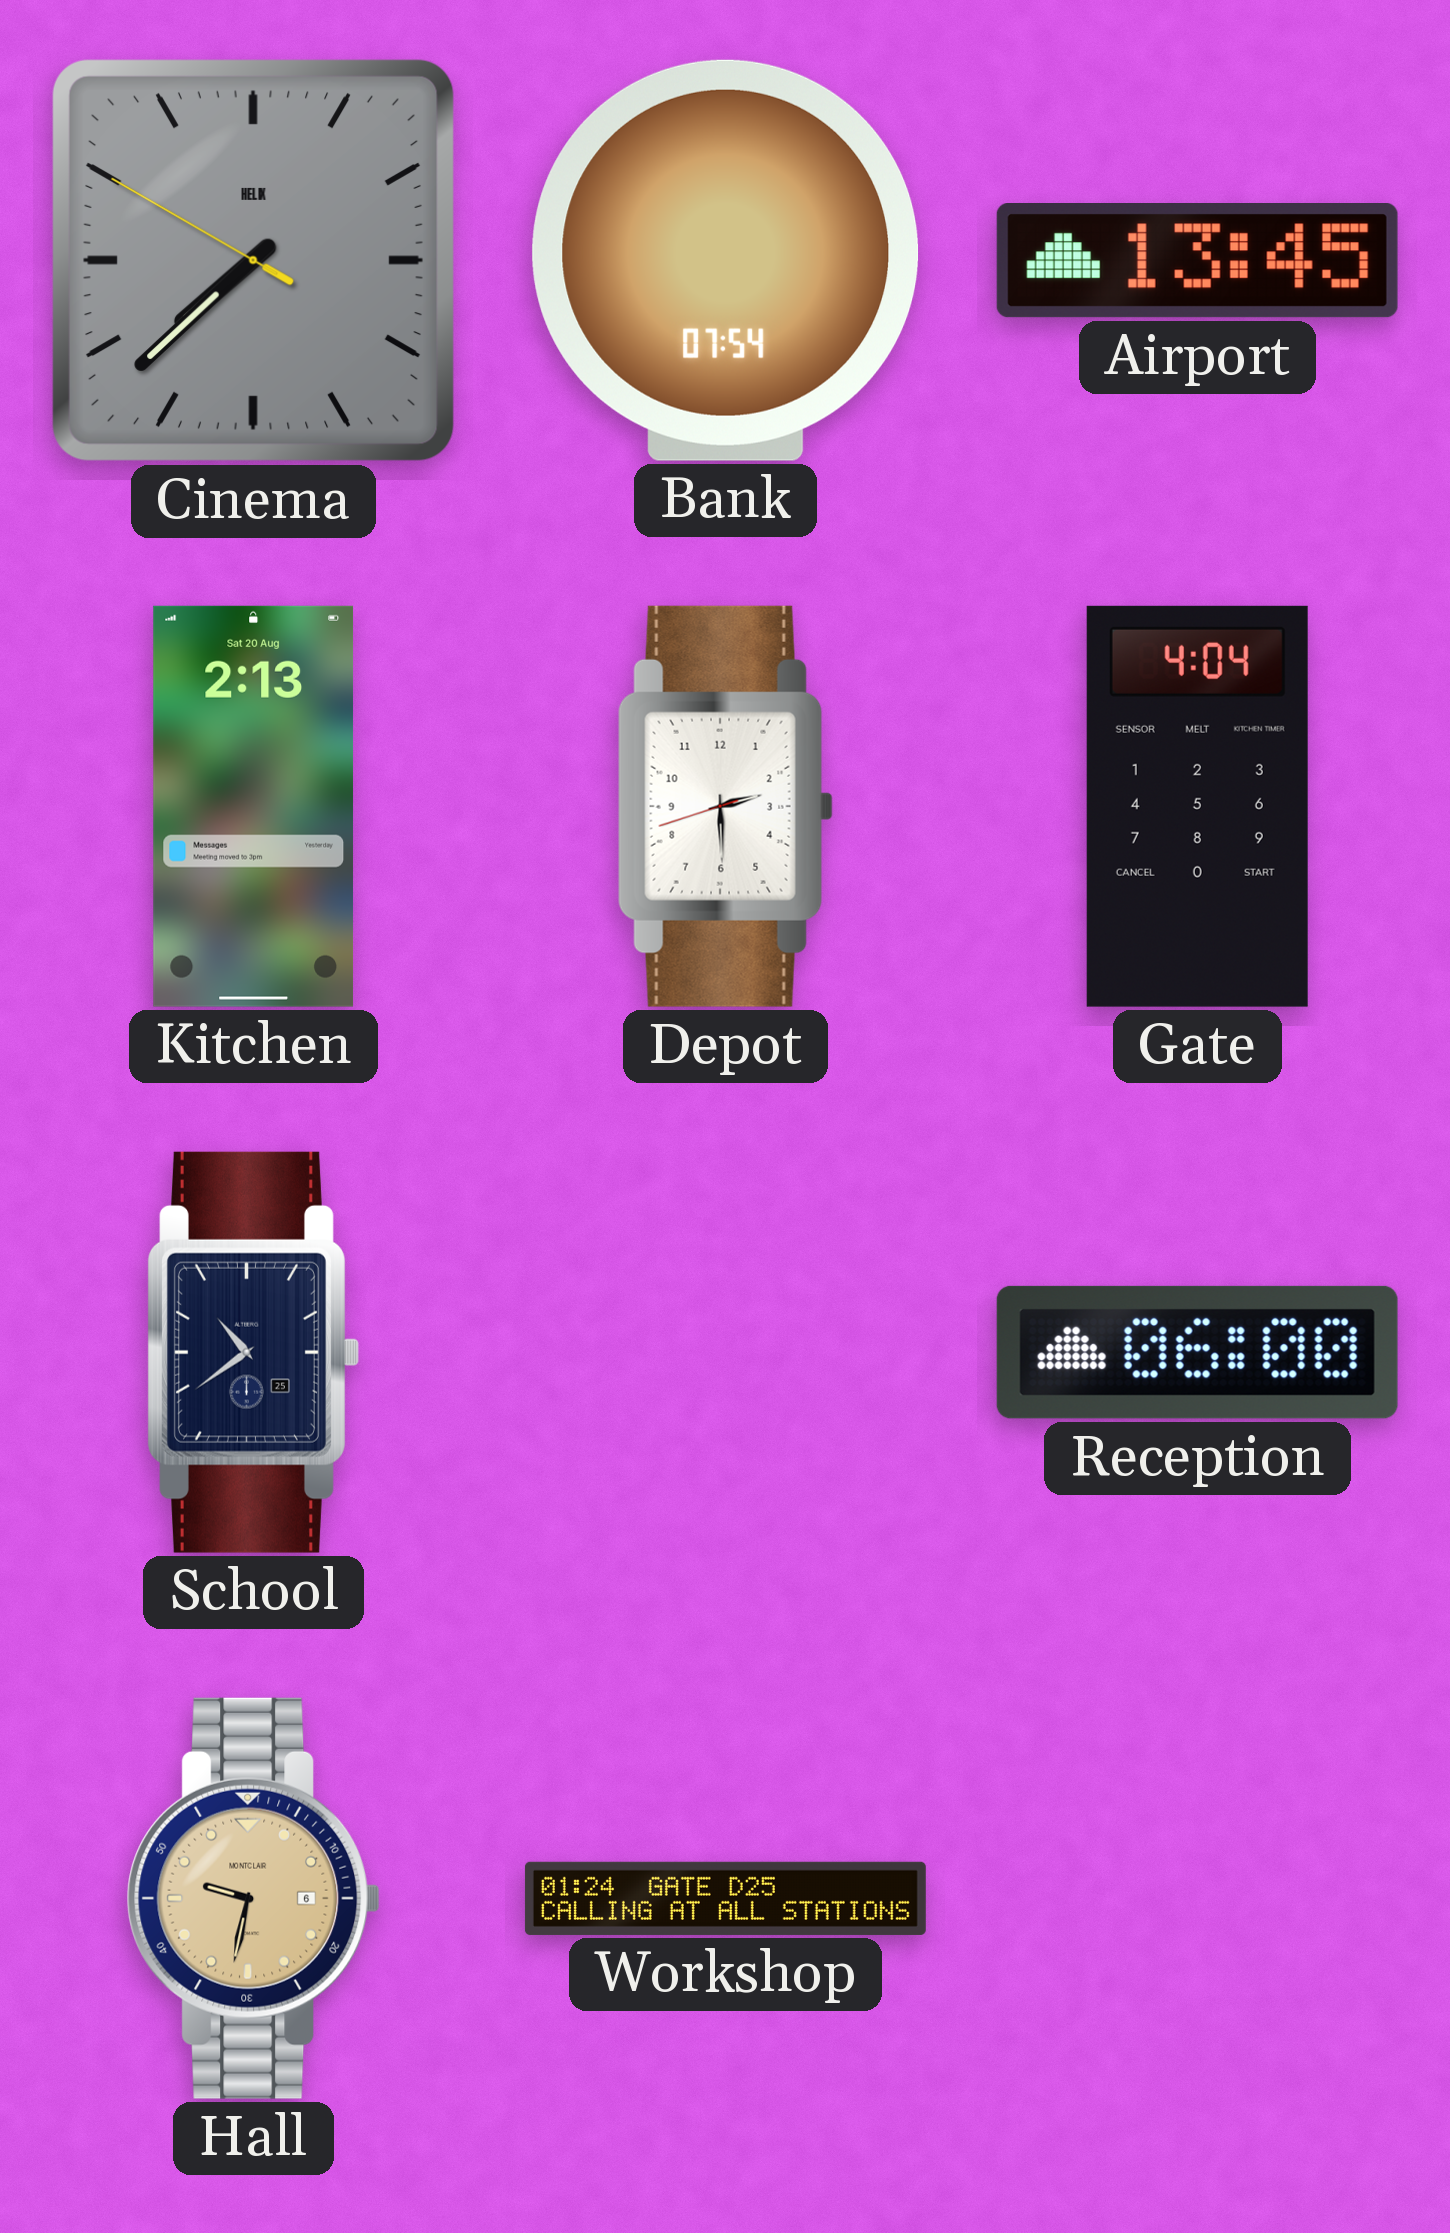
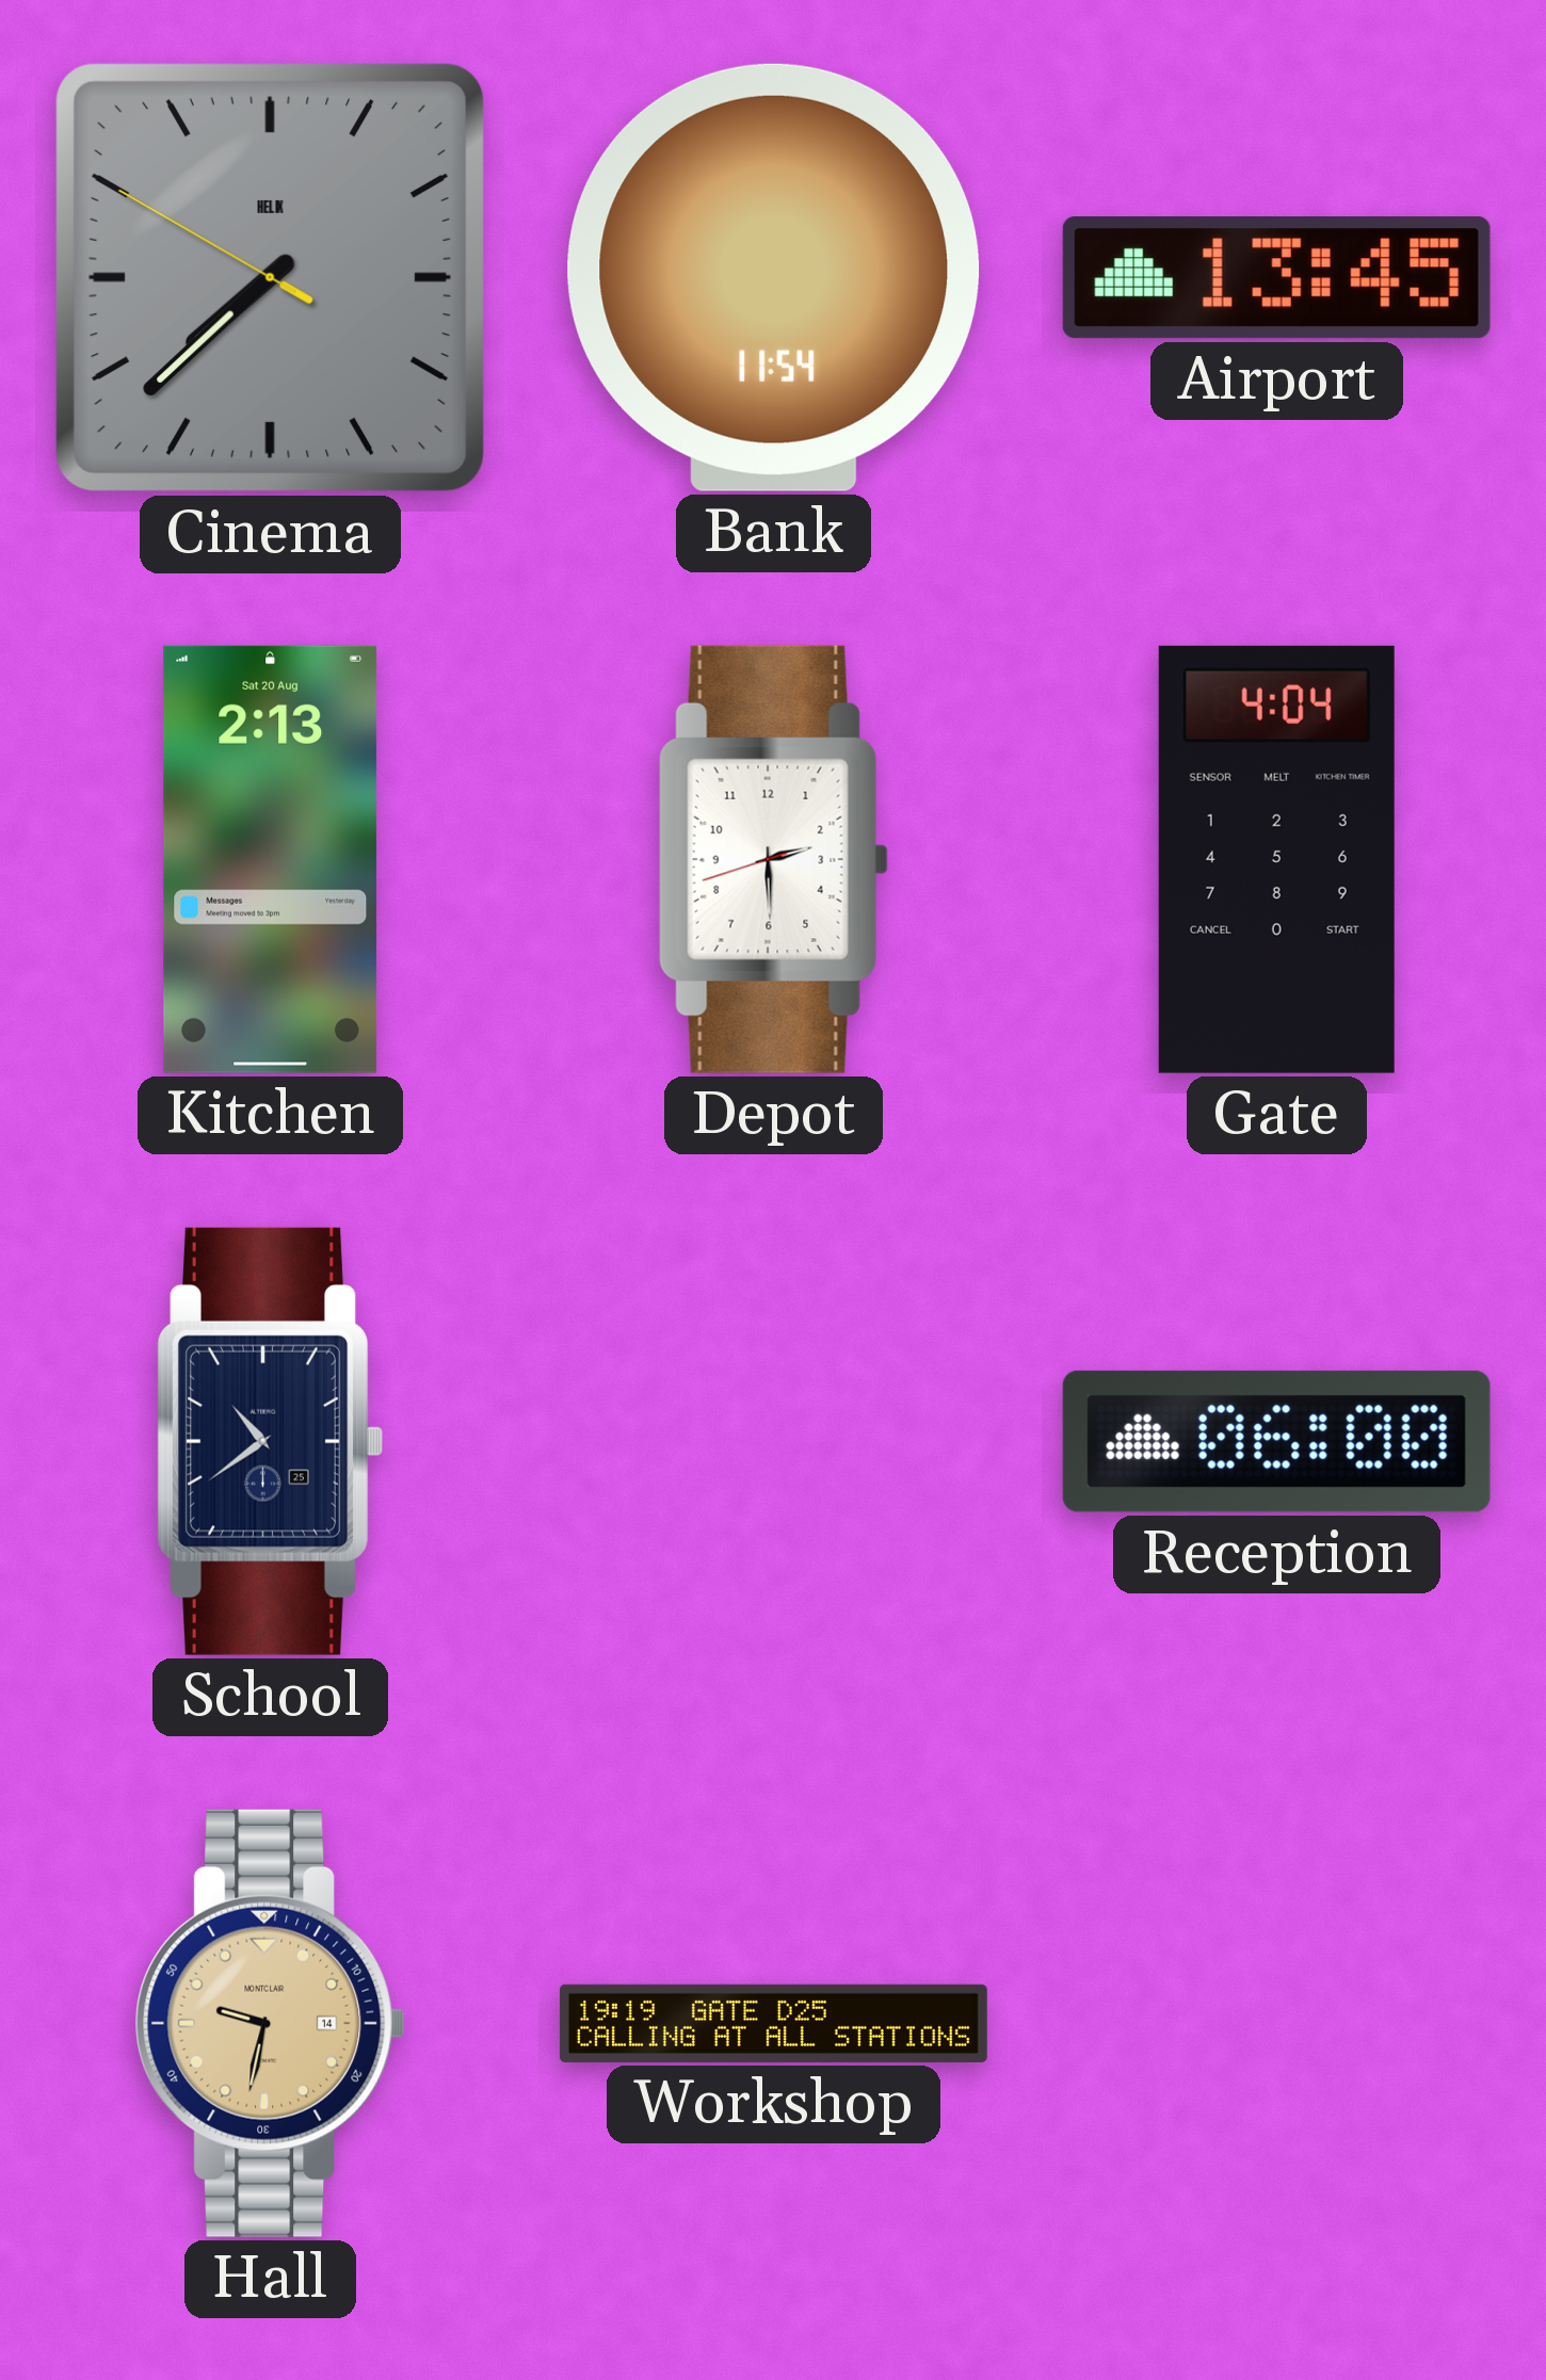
Bank: 07:54 -> 11:54
Hall date: 6 -> 14
Workshop: 01:24 -> 19:19
